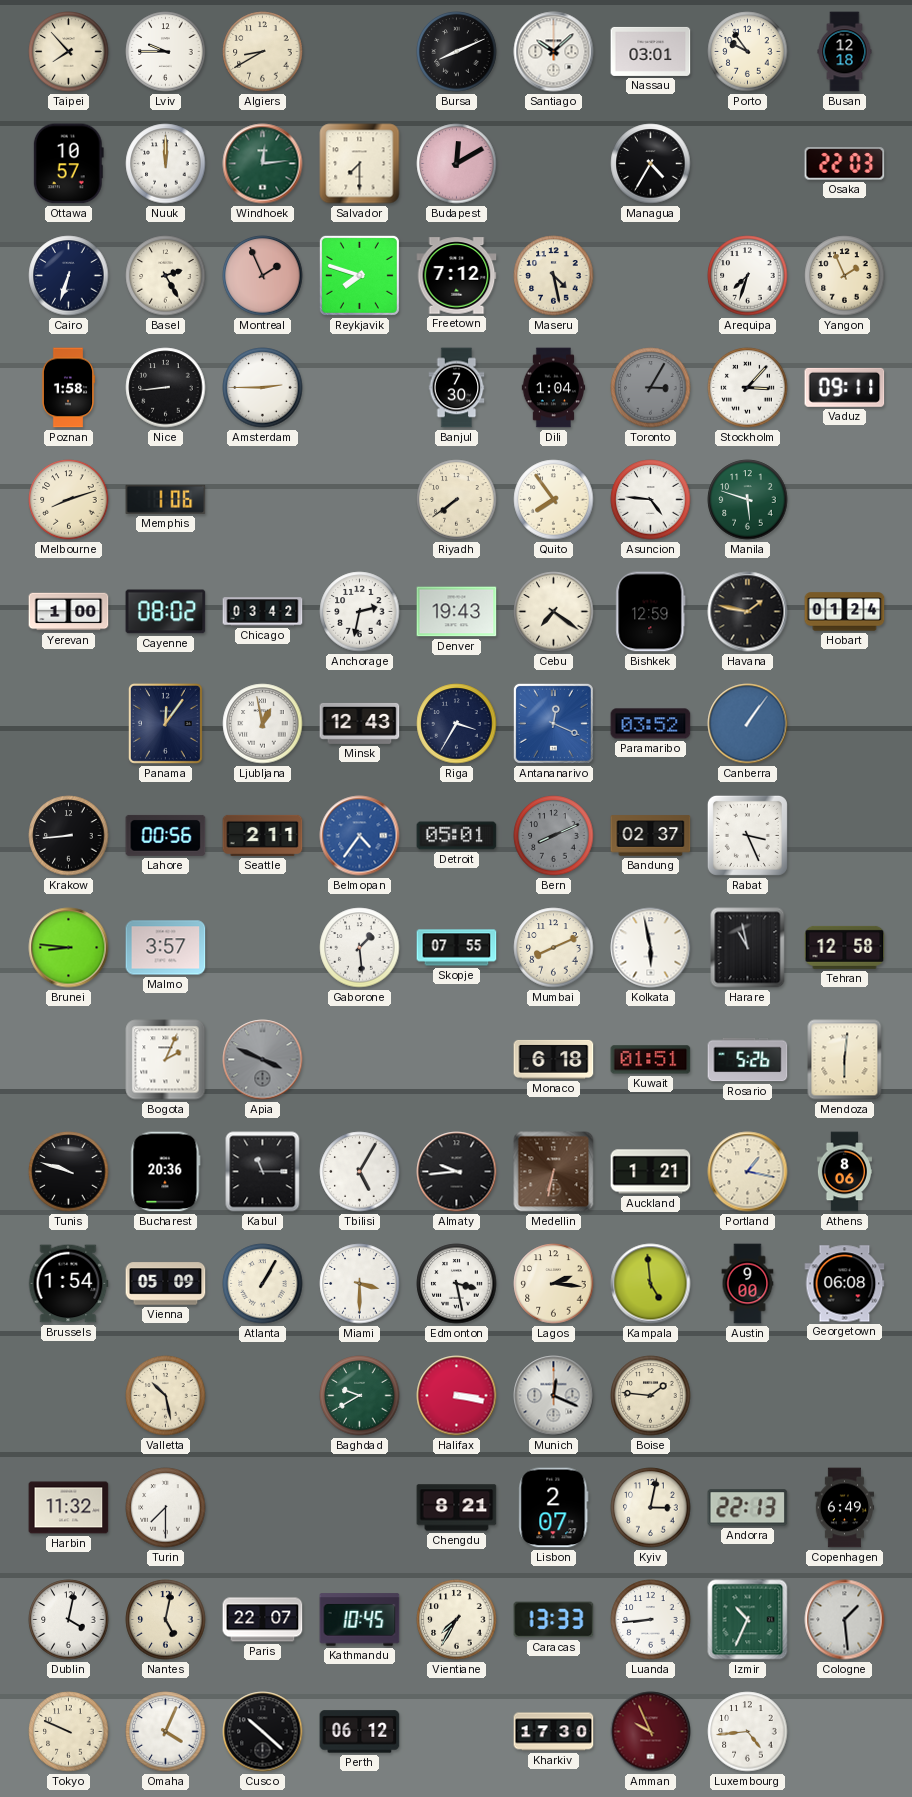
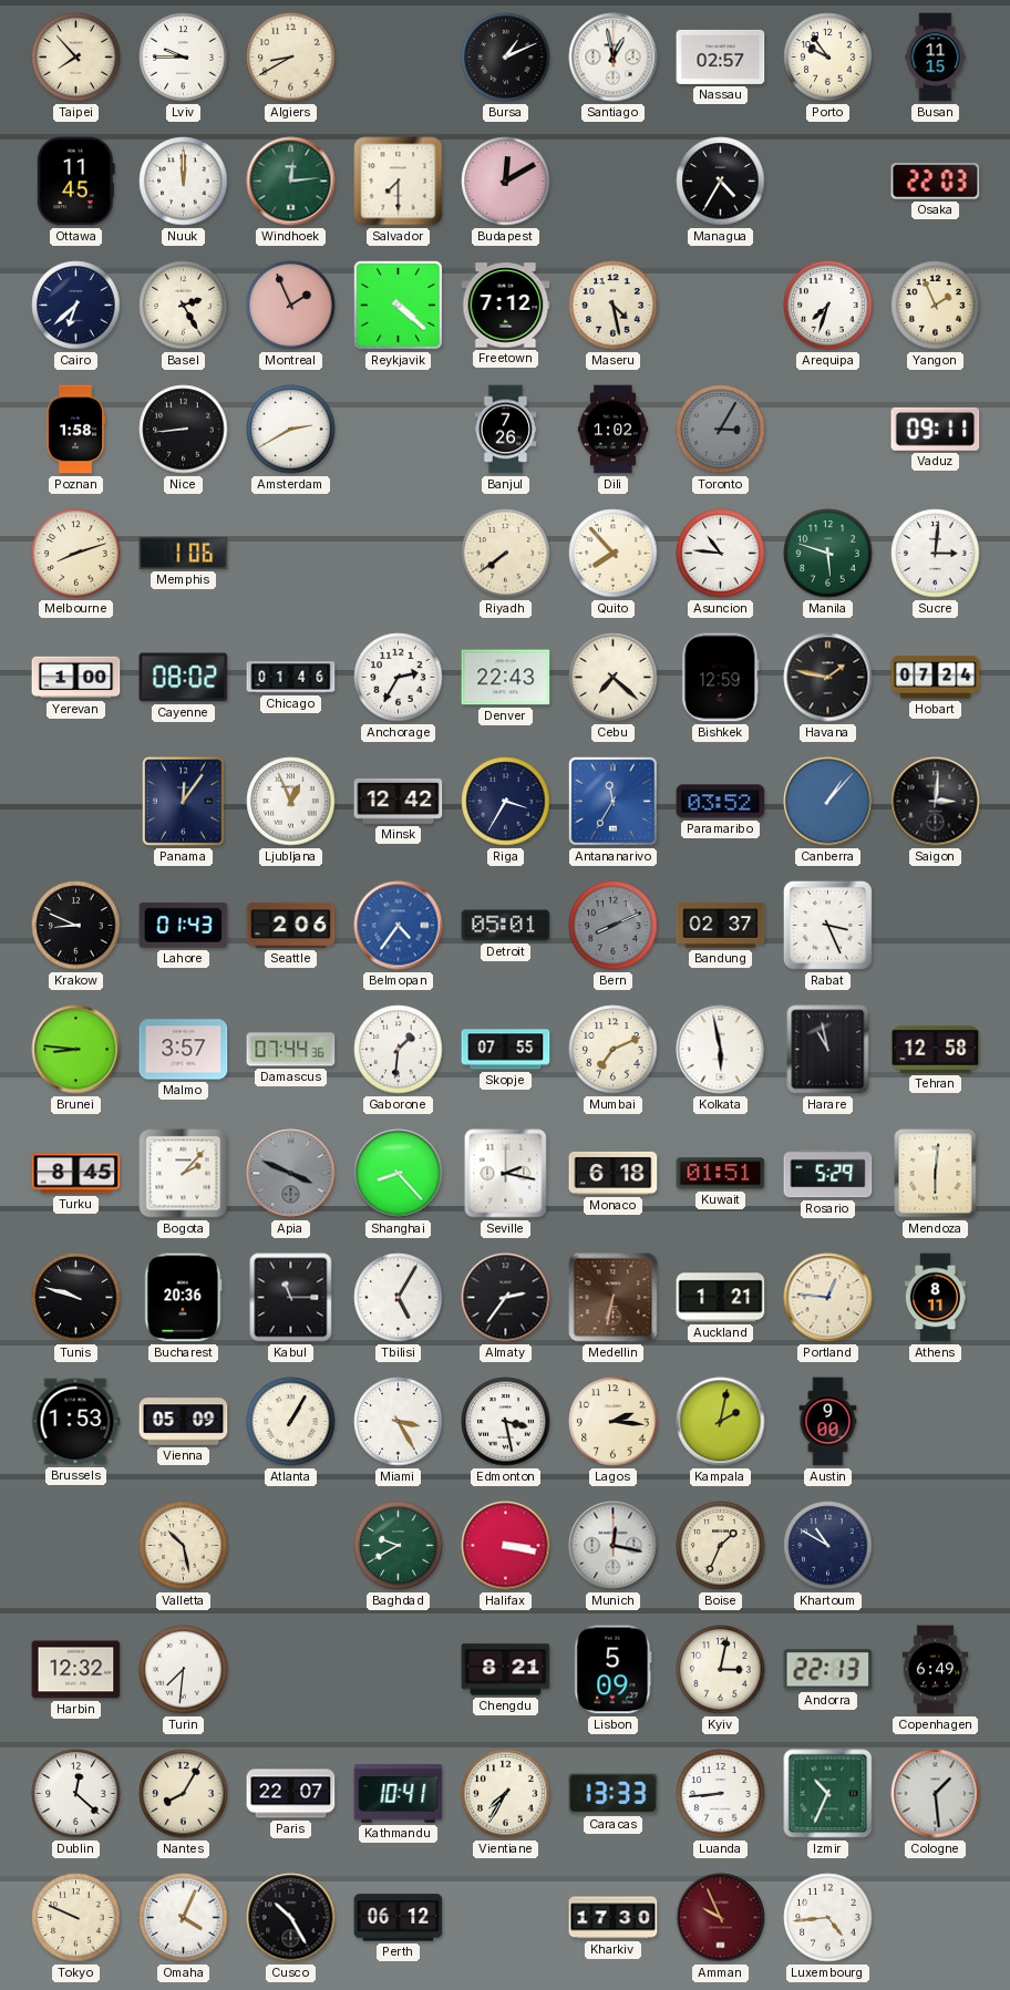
Bursa: 8:11 -> 1:11
Santiago: 10:08 -> 12:58
Nassau: 03:01 -> 02:57
Busan: 12:18 -> 11:15
Ottawa: 10:57 -> 11:45
Cairo: 6:33 -> 6:38
Reykjavik: 7:48 -> 4:22
Amsterdam: 2:45 -> 2:40
Banjul: 7:30 -> 7:26
Dili: 1:04 -> 1:02
Stockholm: 3:07 -> none
Quito: 7:54 -> 7:53
Asuncion: 4:46 -> 10:46
Sucre: none -> 3:01
Chicago: 03:42 -> 01:46
Anchorage: 2:32 -> 2:35
Denver: 19:43 -> 22:43
Cebu: 7:21 -> 7:22
Hobart: 01:24 -> 07:24
Ljubljana: 12:58 -> 12:56
Minsk: 12:43 -> 12:42
Antananarivo: 12:19 -> 11:35
Canberra: 1:06 -> 1:07
Saigon: none -> 3:01
Krakow: 8:44 -> 8:49
Lahore: 00:56 -> 01:43
Seattle: 2:11 -> 2:06
Damascus: none -> 07:44
Gaborone: 1:29 -> 1:31
Mumbai: 8:11 -> 7:11
Turku: none -> 8:45
Bogota: 2:04 -> 2:07
Shanghai: none -> 8:23
Seville: none -> 2:17
Rosario: 5:26 -> 5:29
Almaty: 9:44 -> 2:36
Portland: 1:17 -> 12:46
Athens: 8:06 -> 8:11
Brussels: 1:54 -> 1:53
Miami: 3:30 -> 3:25
Kampala: 4:59 -> 2:02
Georgetown: 06:08 -> none
Munich: 12:19 -> 12:17
Boise: 1:46 -> 1:34
Khartoum: none -> 10:50
Harbin: 11:32 -> 12:32
Turin: 7:30 -> 7:31
Lisbon: 2:07 -> 5:09
Dublin: 4:02 -> 12:22
Nantes: 5:02 -> 8:05
Kathmandu: 10:45 -> 10:41
Cusco: 10:22 -> 10:25
